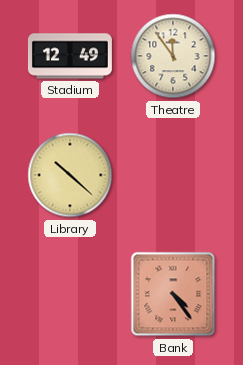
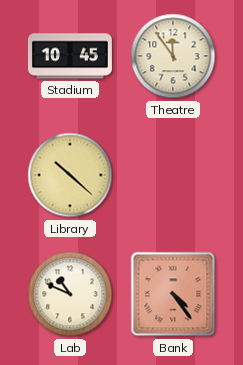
Stadium: 12:49 -> 10:45
Lab: none -> 10:49
